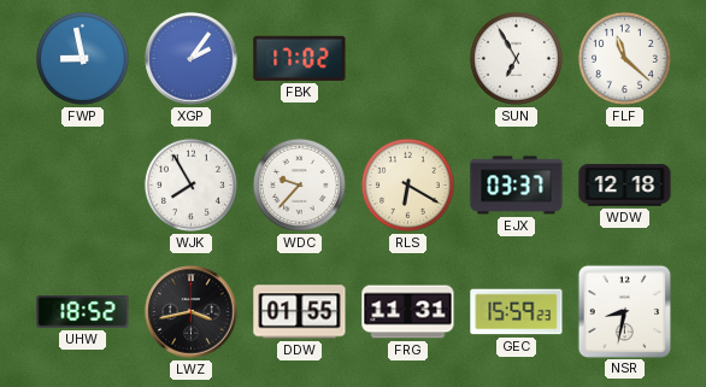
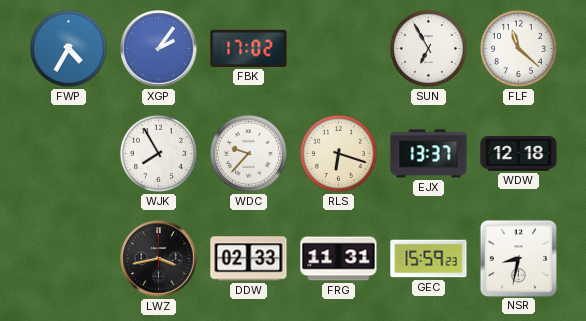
FWP: 8:58 -> 4:35
RLS: 6:20 -> 6:18
EJX: 03:37 -> 13:37
UHW: 18:52 -> none
DDW: 01:55 -> 02:33
